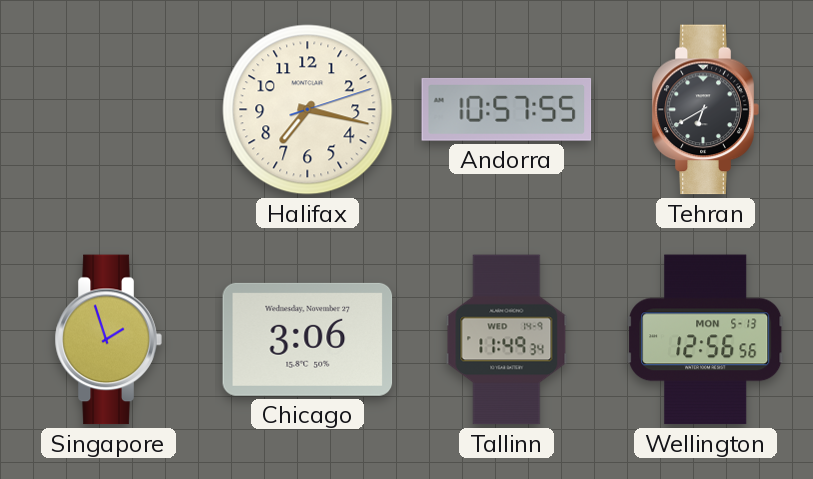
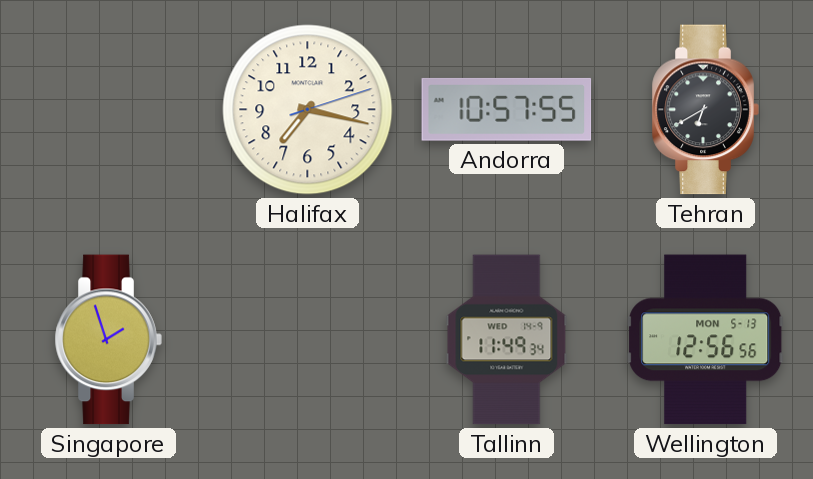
Chicago: 3:06 -> none
